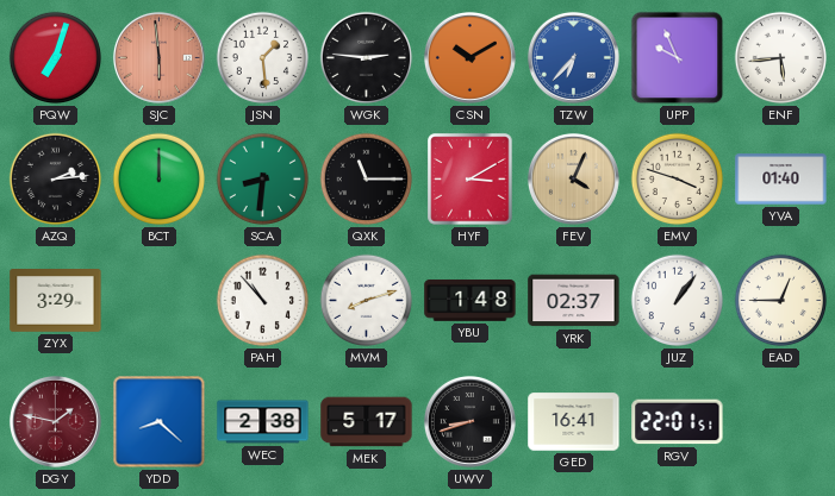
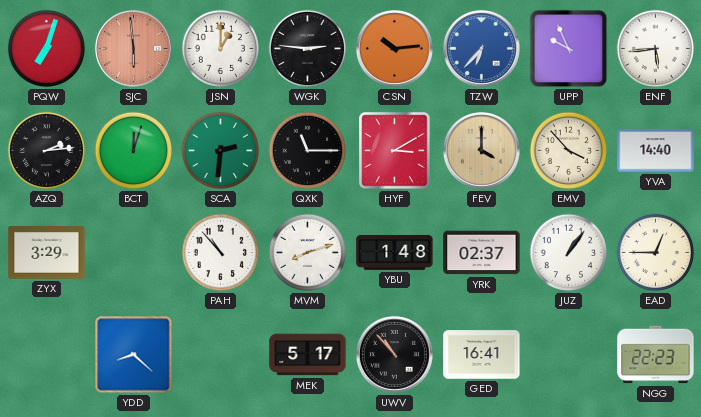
JSN: 1:29 -> 1:00
CSN: 10:10 -> 10:14
BCT: 12:00 -> 12:03
SCA: 8:31 -> 2:31
FEV: 4:04 -> 4:00
EMV: 3:48 -> 3:53
YVA: 01:40 -> 14:40
DGY: 1:47 -> none
WEC: 2:38 -> none
UWV: 8:42 -> 10:53
RGV: 22:01 -> none
NGG: none -> 22:23
